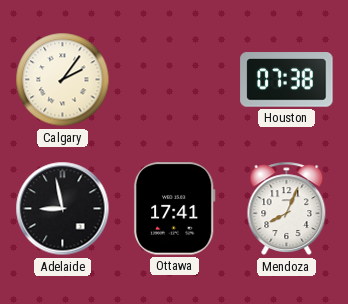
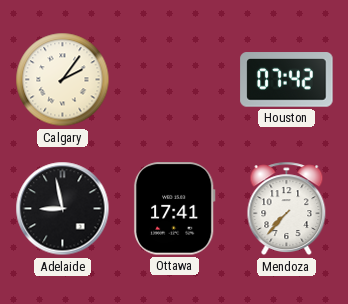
Houston: 07:38 -> 07:42
Mendoza: 8:04 -> 7:37
